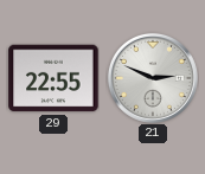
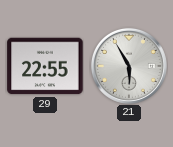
21: 2:49 -> 5:55
